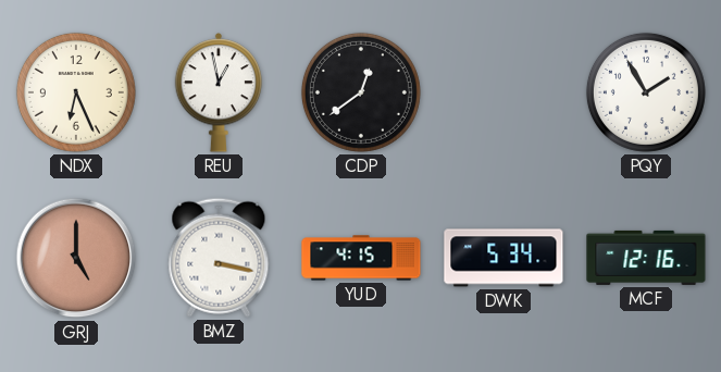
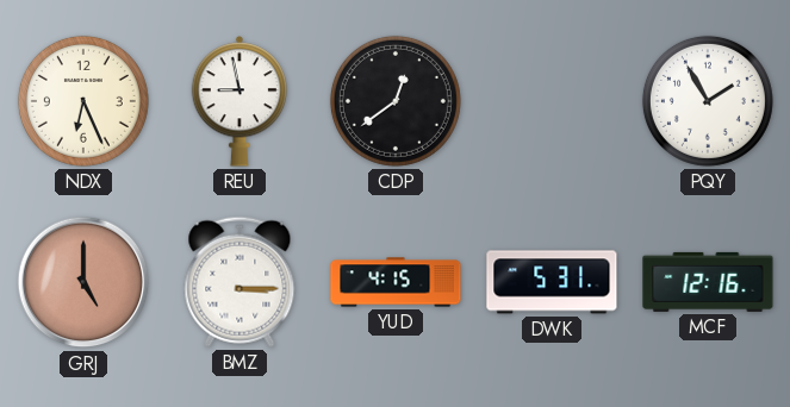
REU: 12:58 -> 8:58
BMZ: 3:17 -> 3:15
DWK: 5:34 -> 5:31
